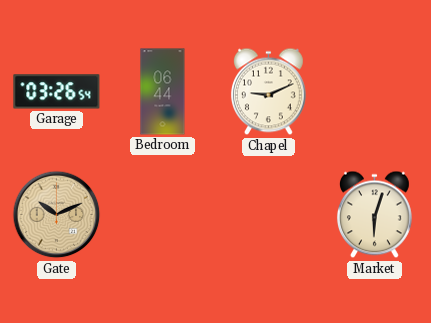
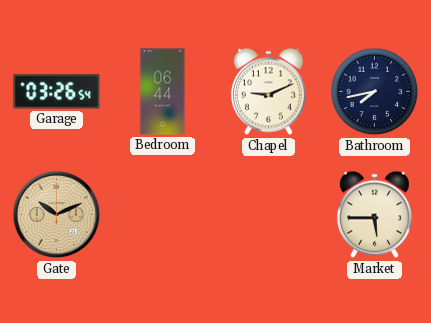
Bathroom: none -> 7:43
Market: 6:03 -> 5:45
